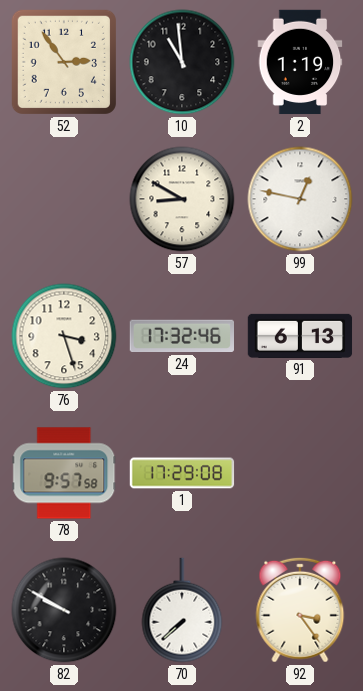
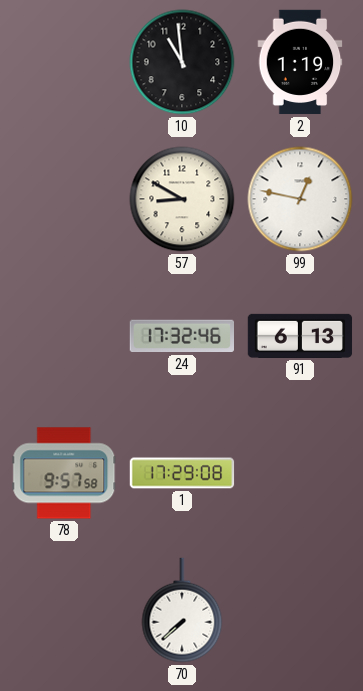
52: 2:54 -> none
76: 3:27 -> none
82: 9:50 -> none
92: 3:24 -> none
